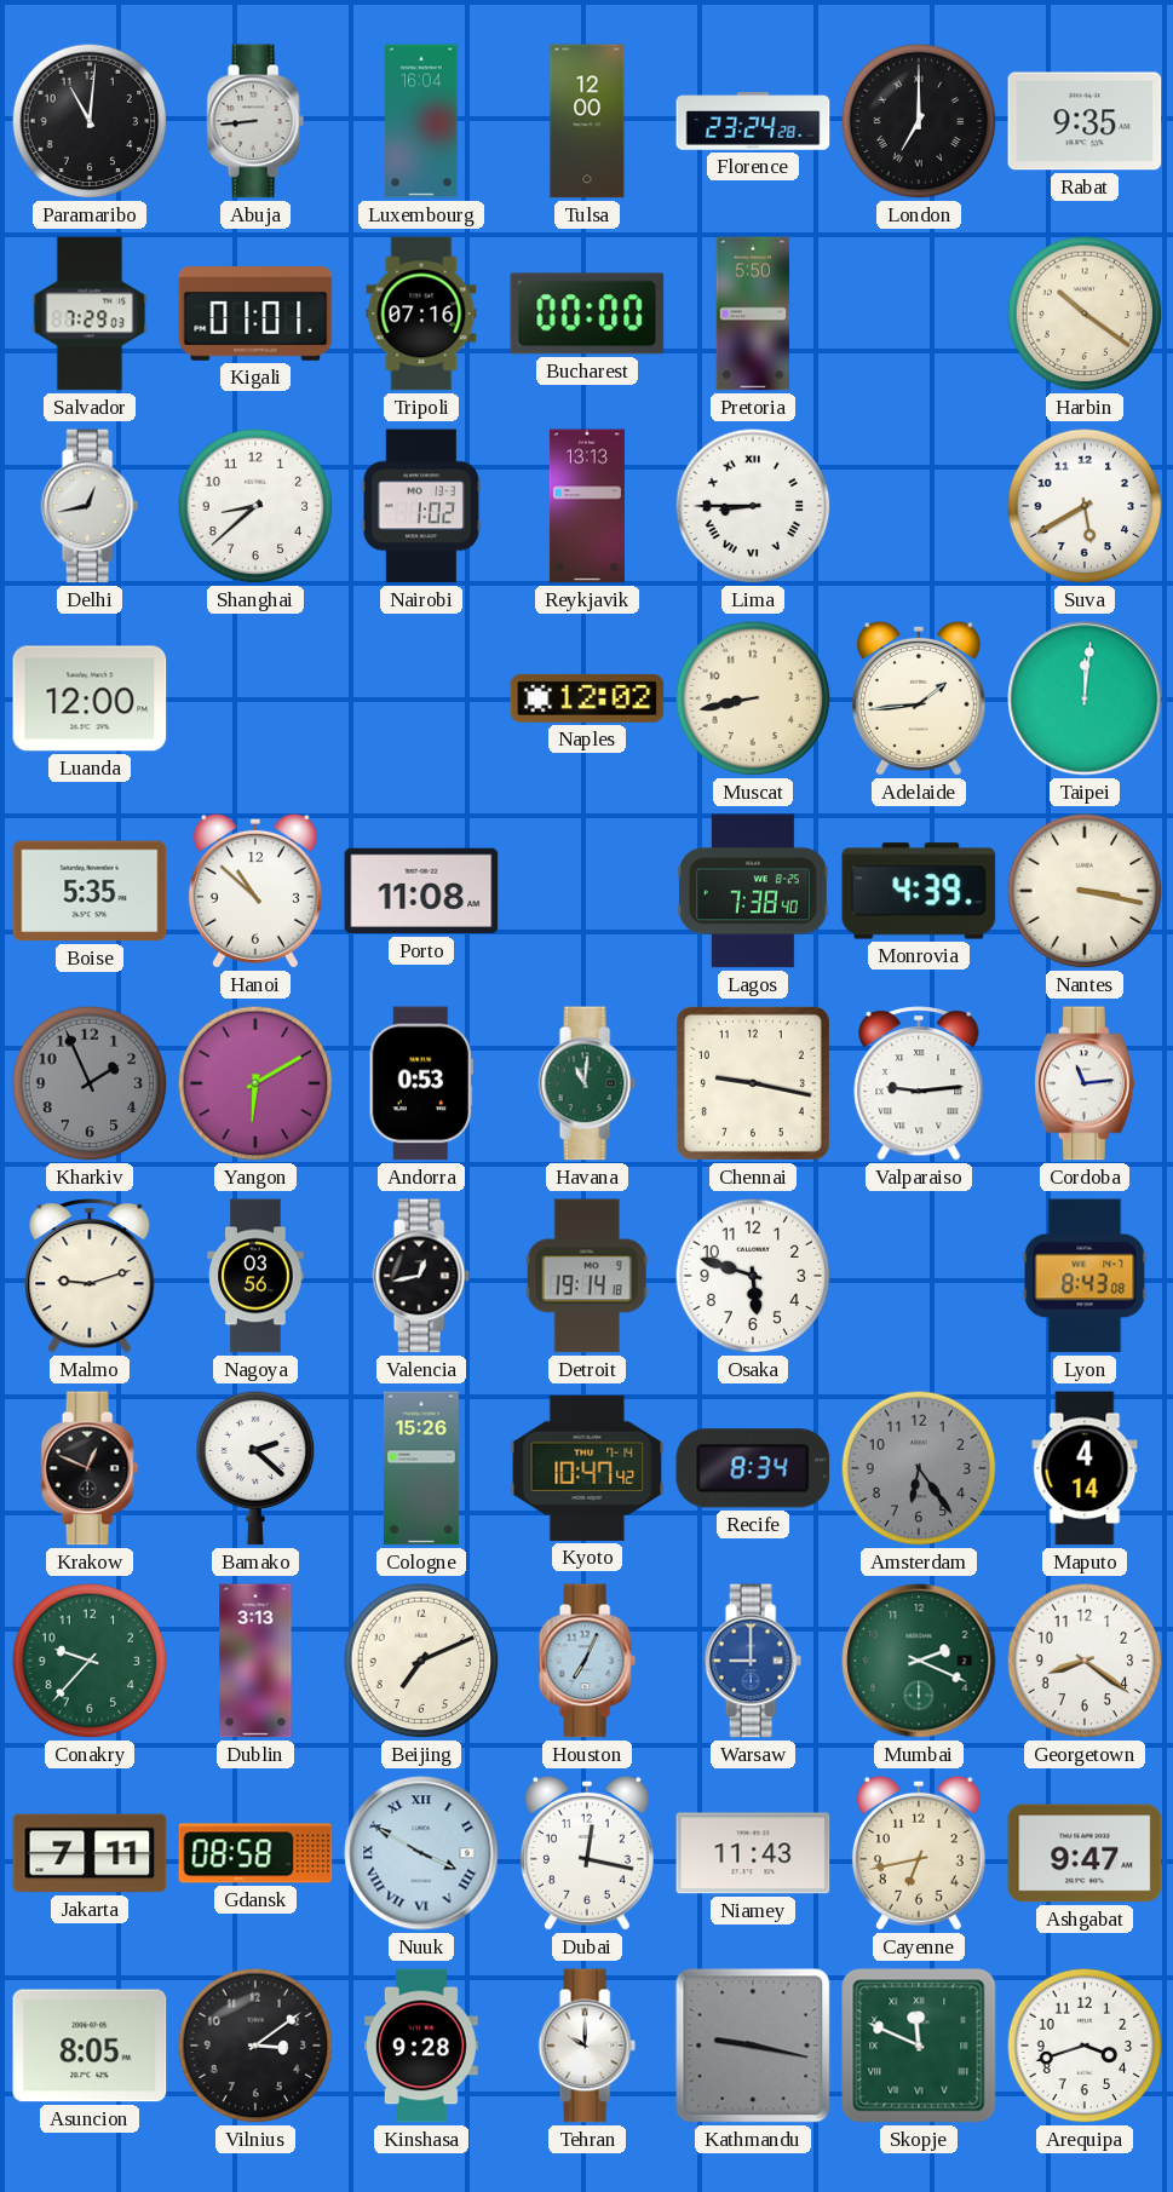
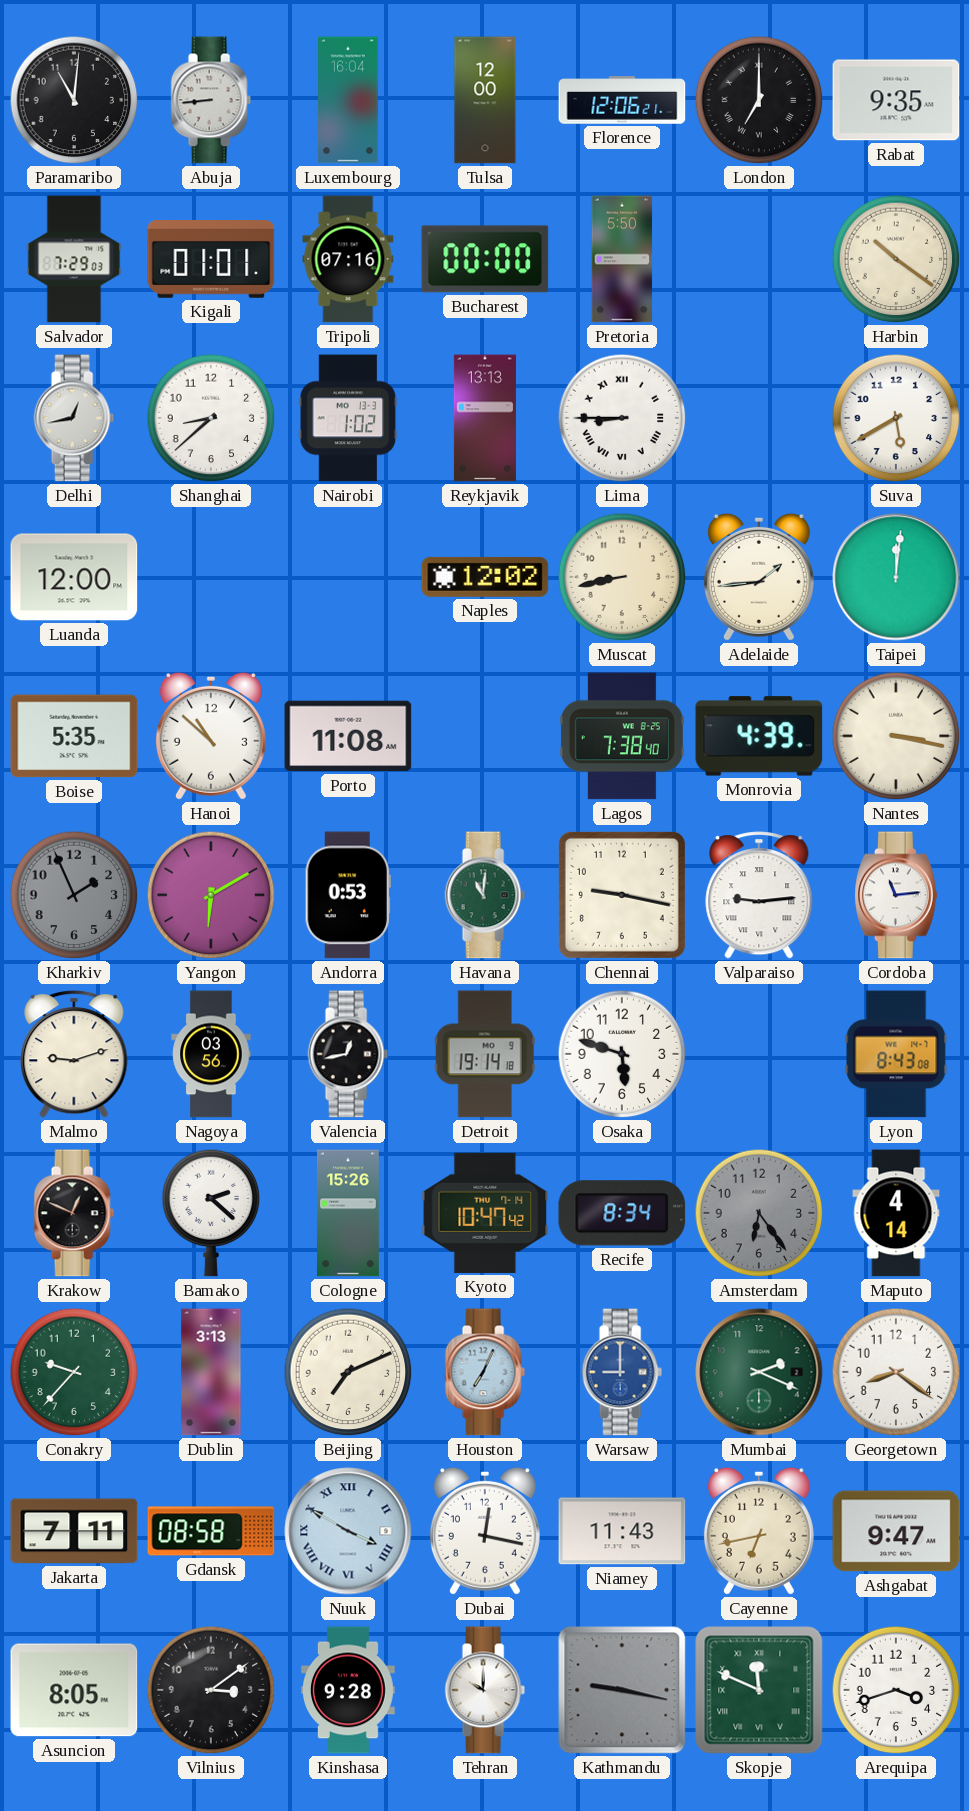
Florence: 23:24 -> 12:06
